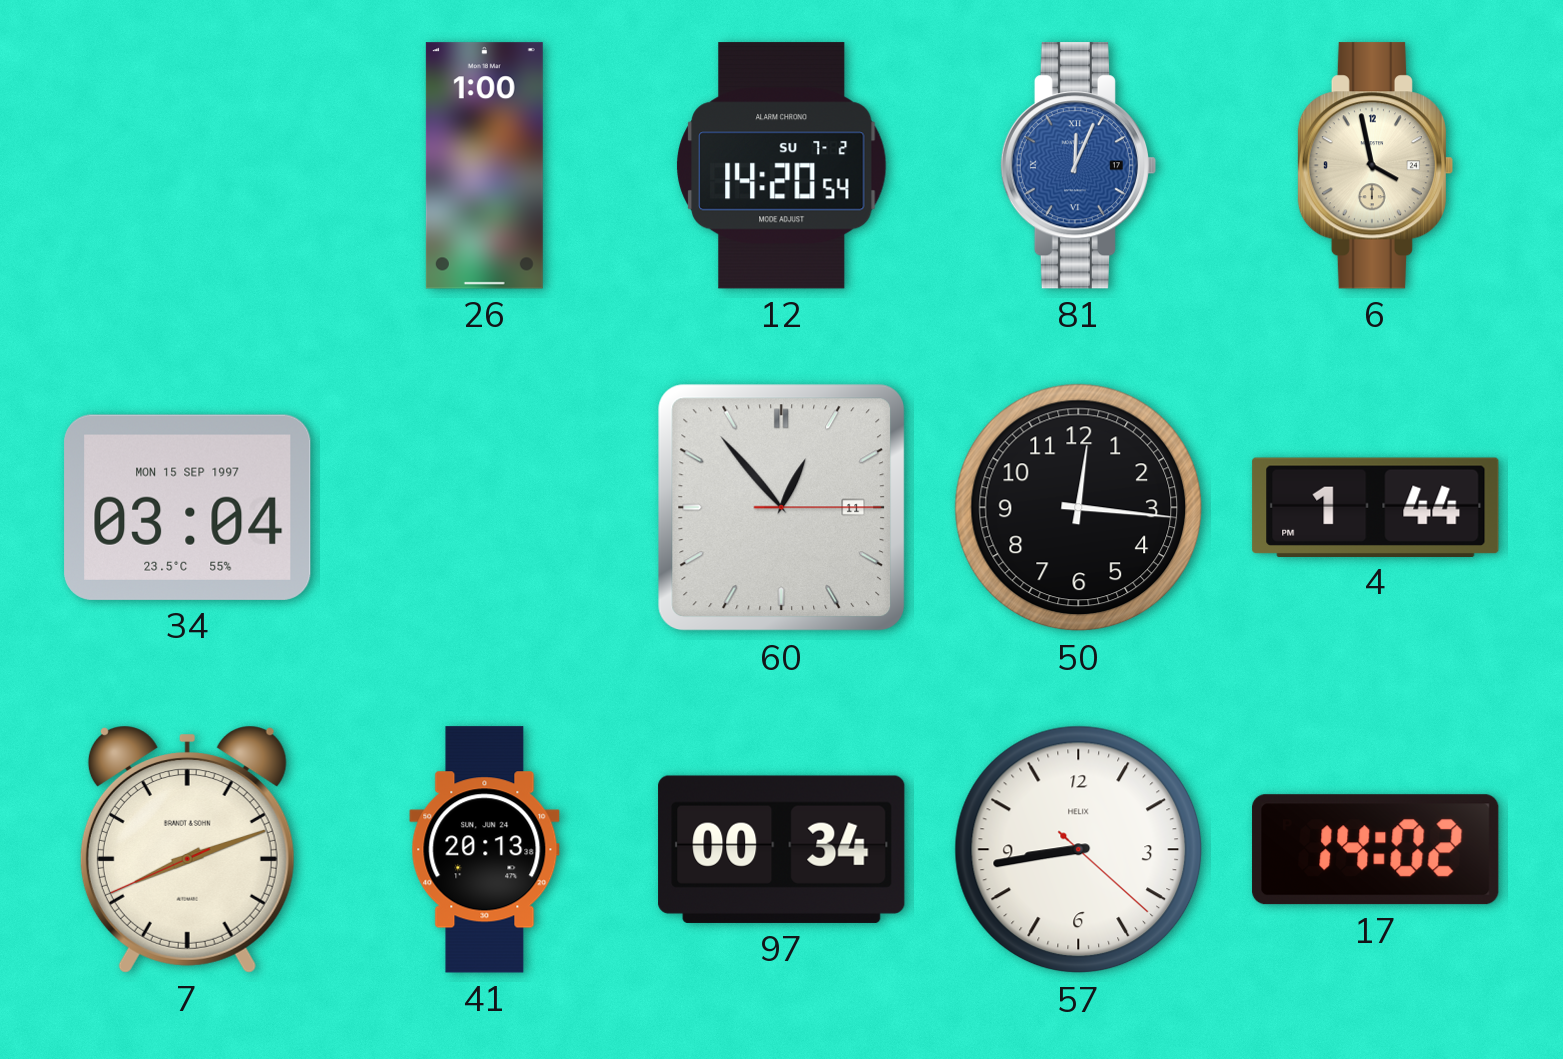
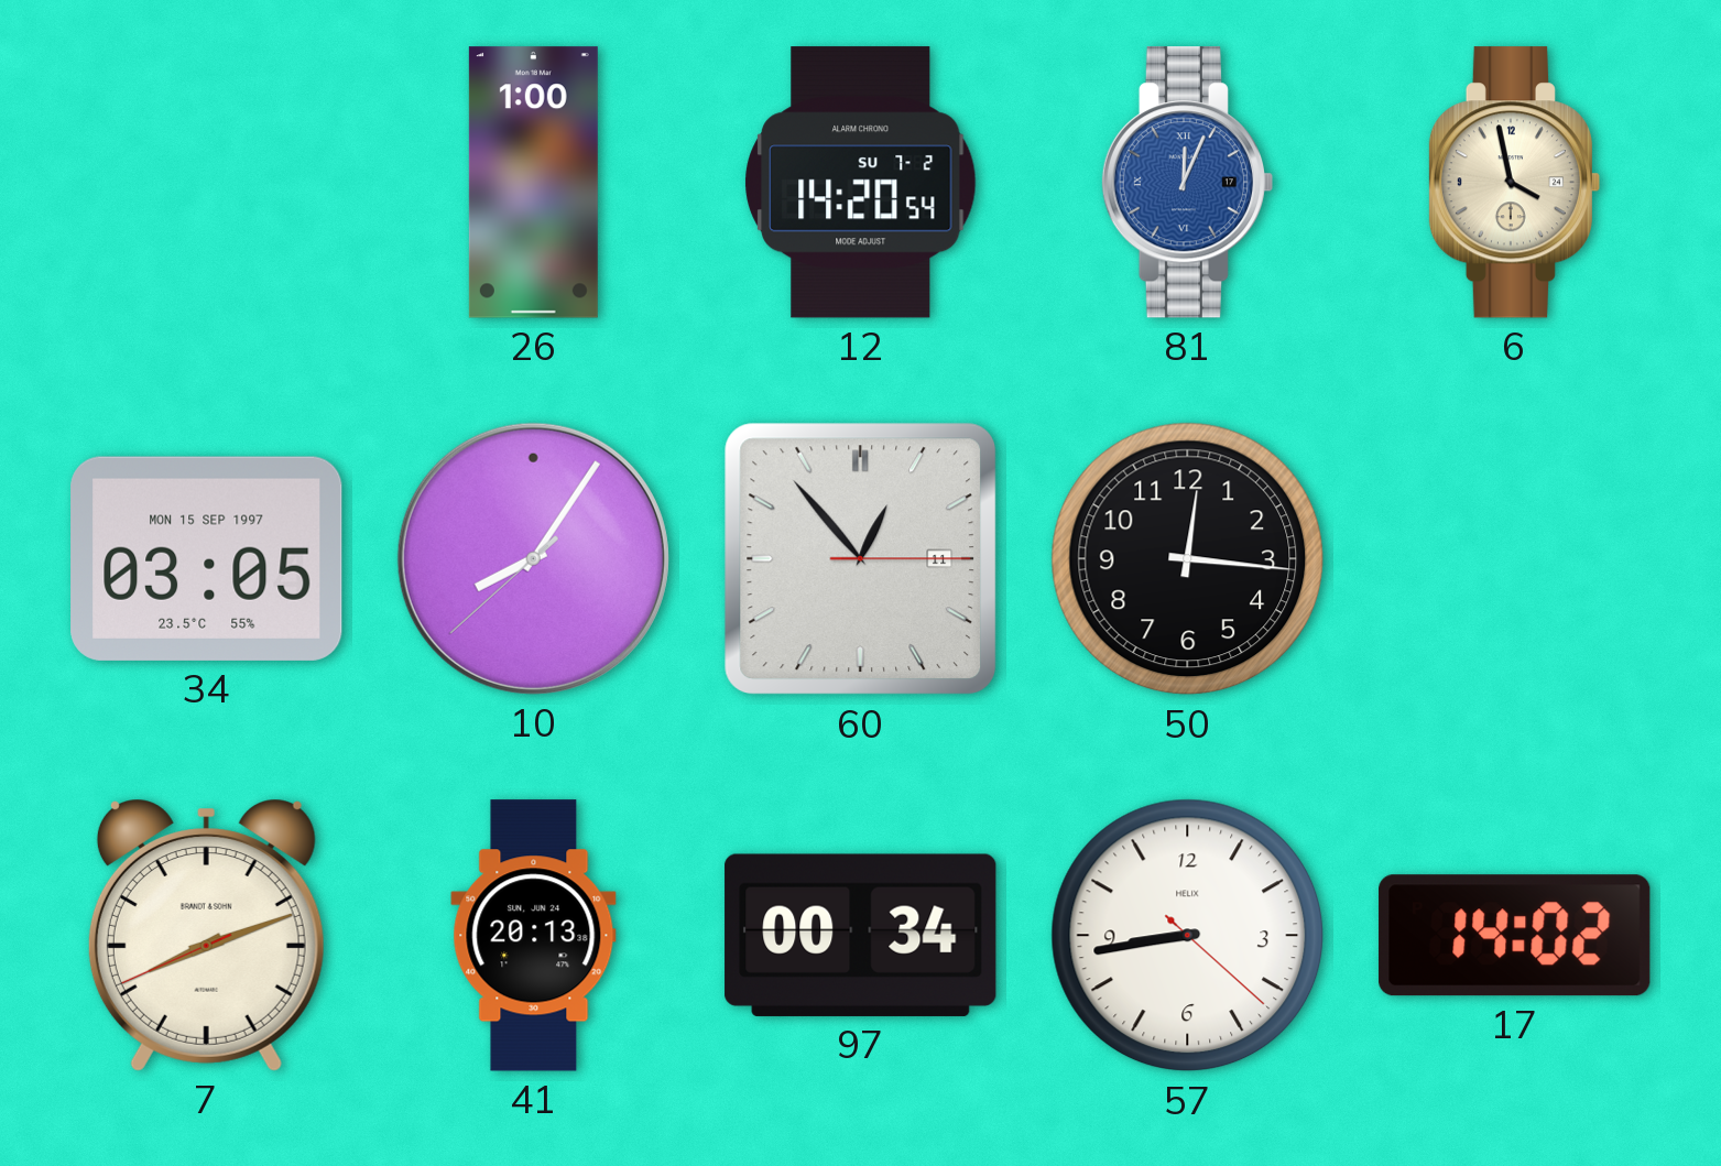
34: 03:04 -> 03:05
10: none -> 8:05
4: 1:44 -> none
